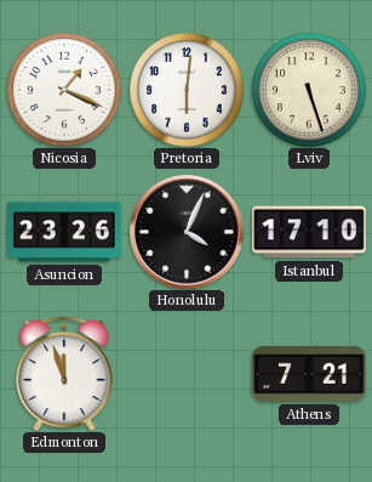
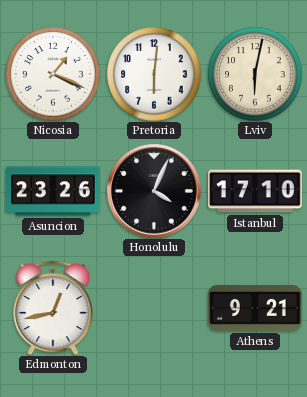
Lviv: 5:27 -> 6:02
Edmonton: 11:57 -> 12:43
Athens: 7:21 -> 9:21
